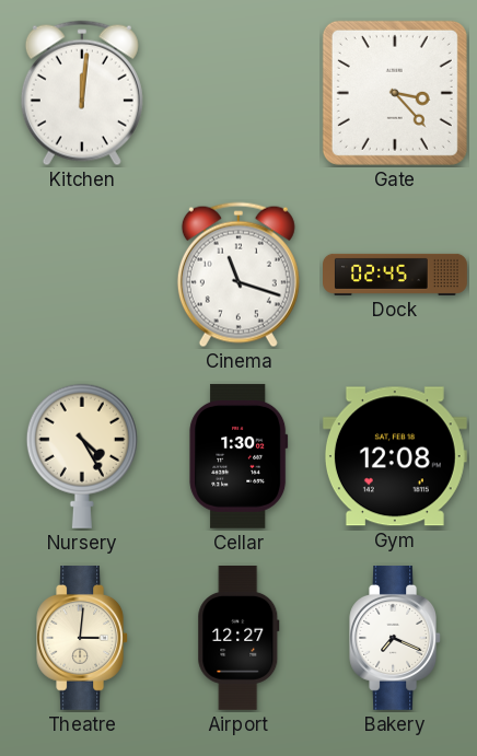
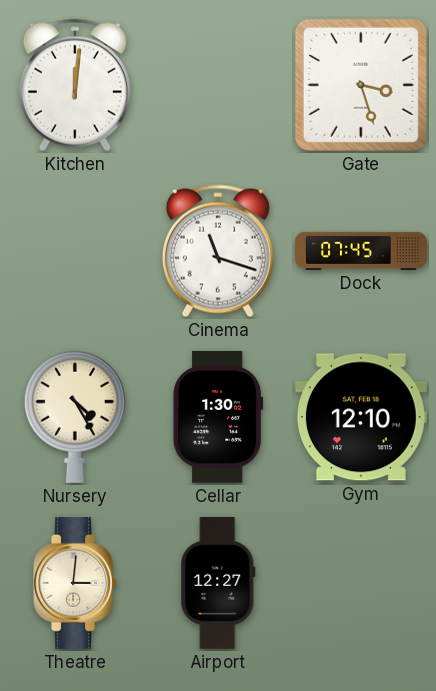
Gate: 3:23 -> 3:27
Dock: 02:45 -> 07:45
Gym: 12:08 -> 12:10
Bakery: 7:19 -> none
